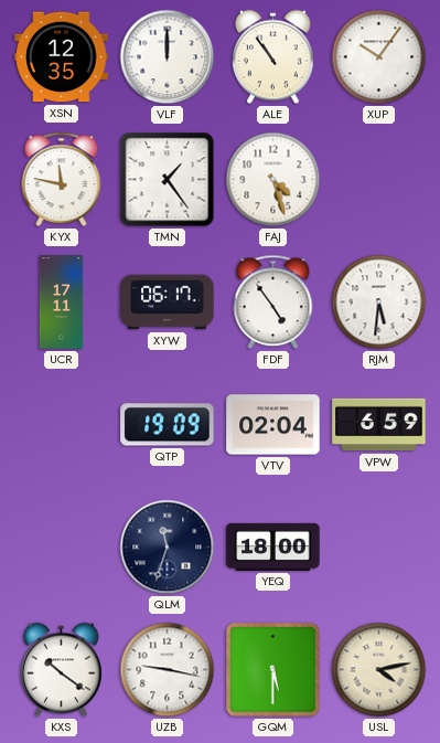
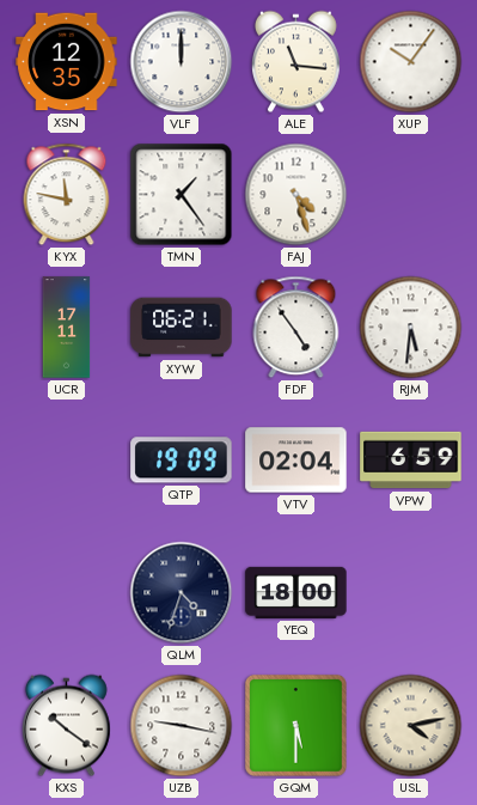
ALE: 10:54 -> 11:16
XYW: 06:17 -> 06:21
QLM: 11:33 -> 4:33
